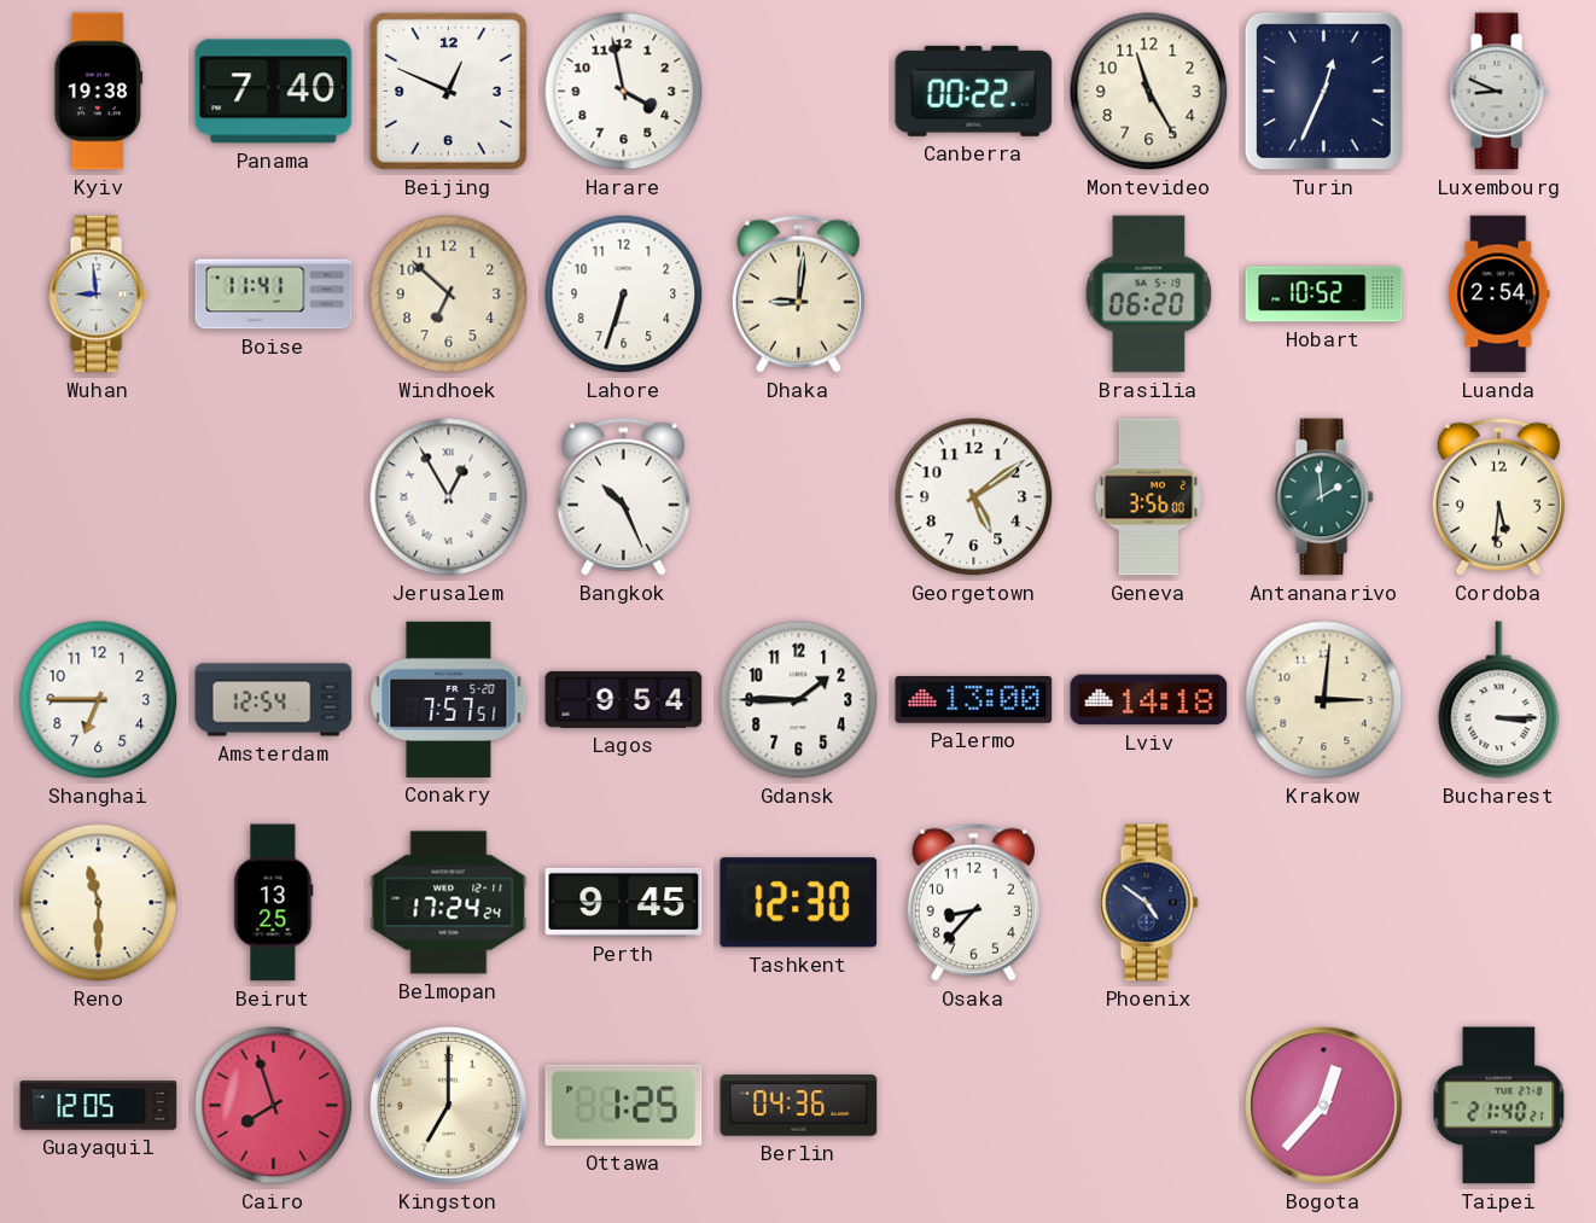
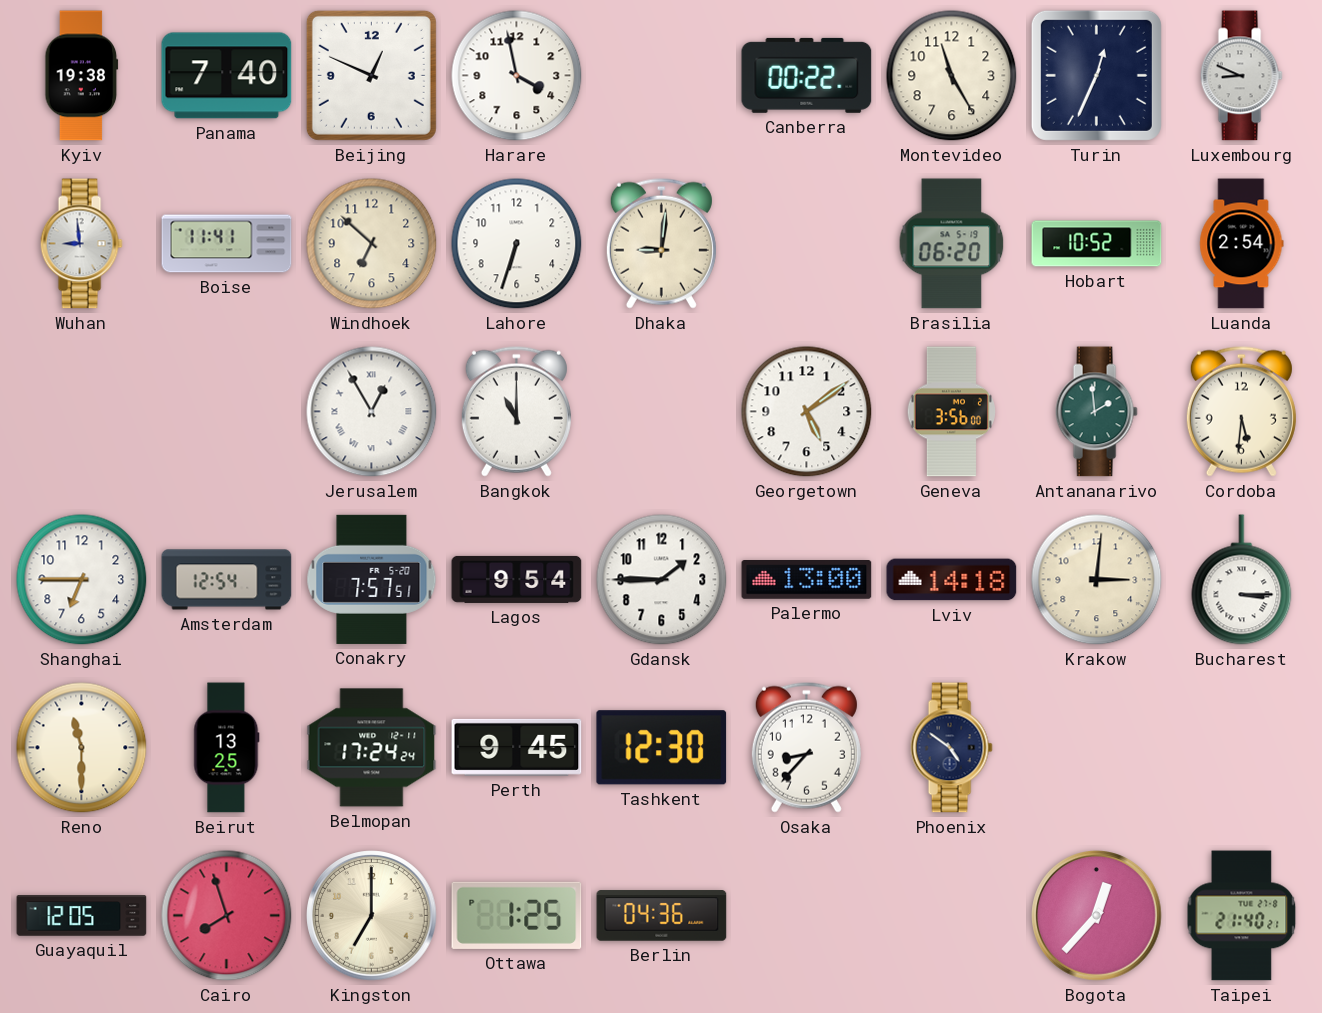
Bangkok: 10:26 -> 11:00
